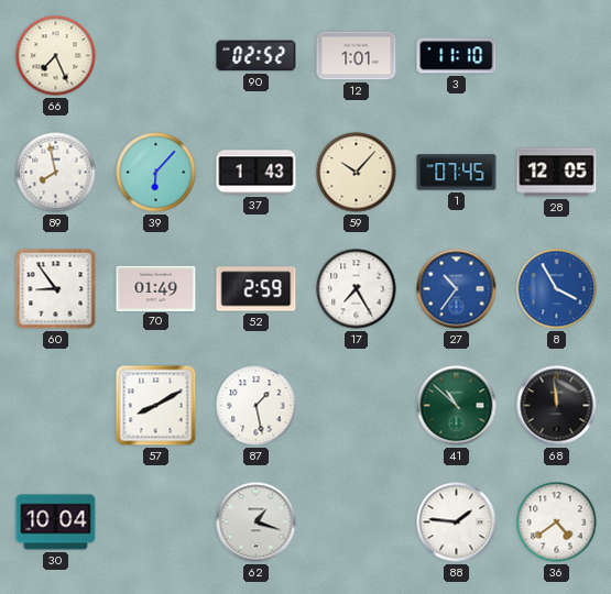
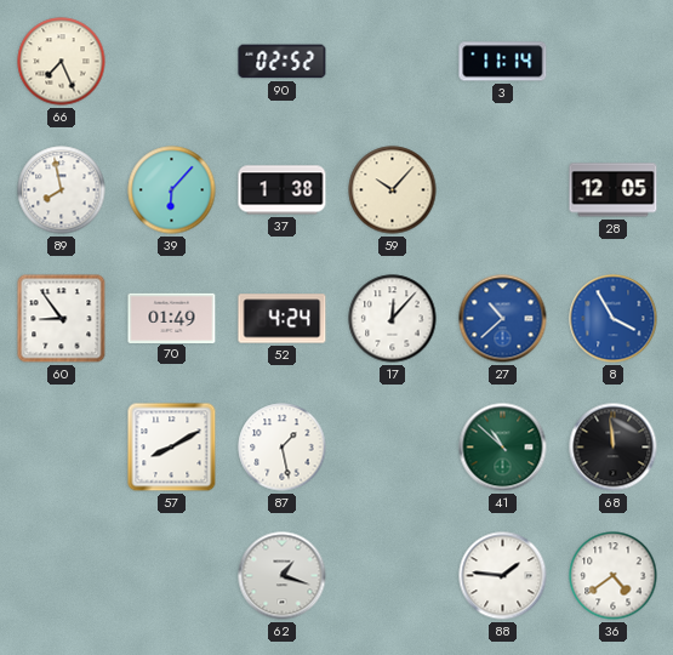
12: 1:01 -> none
3: 11:10 -> 11:14
37: 1:43 -> 1:38
1: 07:45 -> none
52: 2:59 -> 4:24
17: 7:25 -> 12:07
27: 10:36 -> 10:38
30: 10:04 -> none
